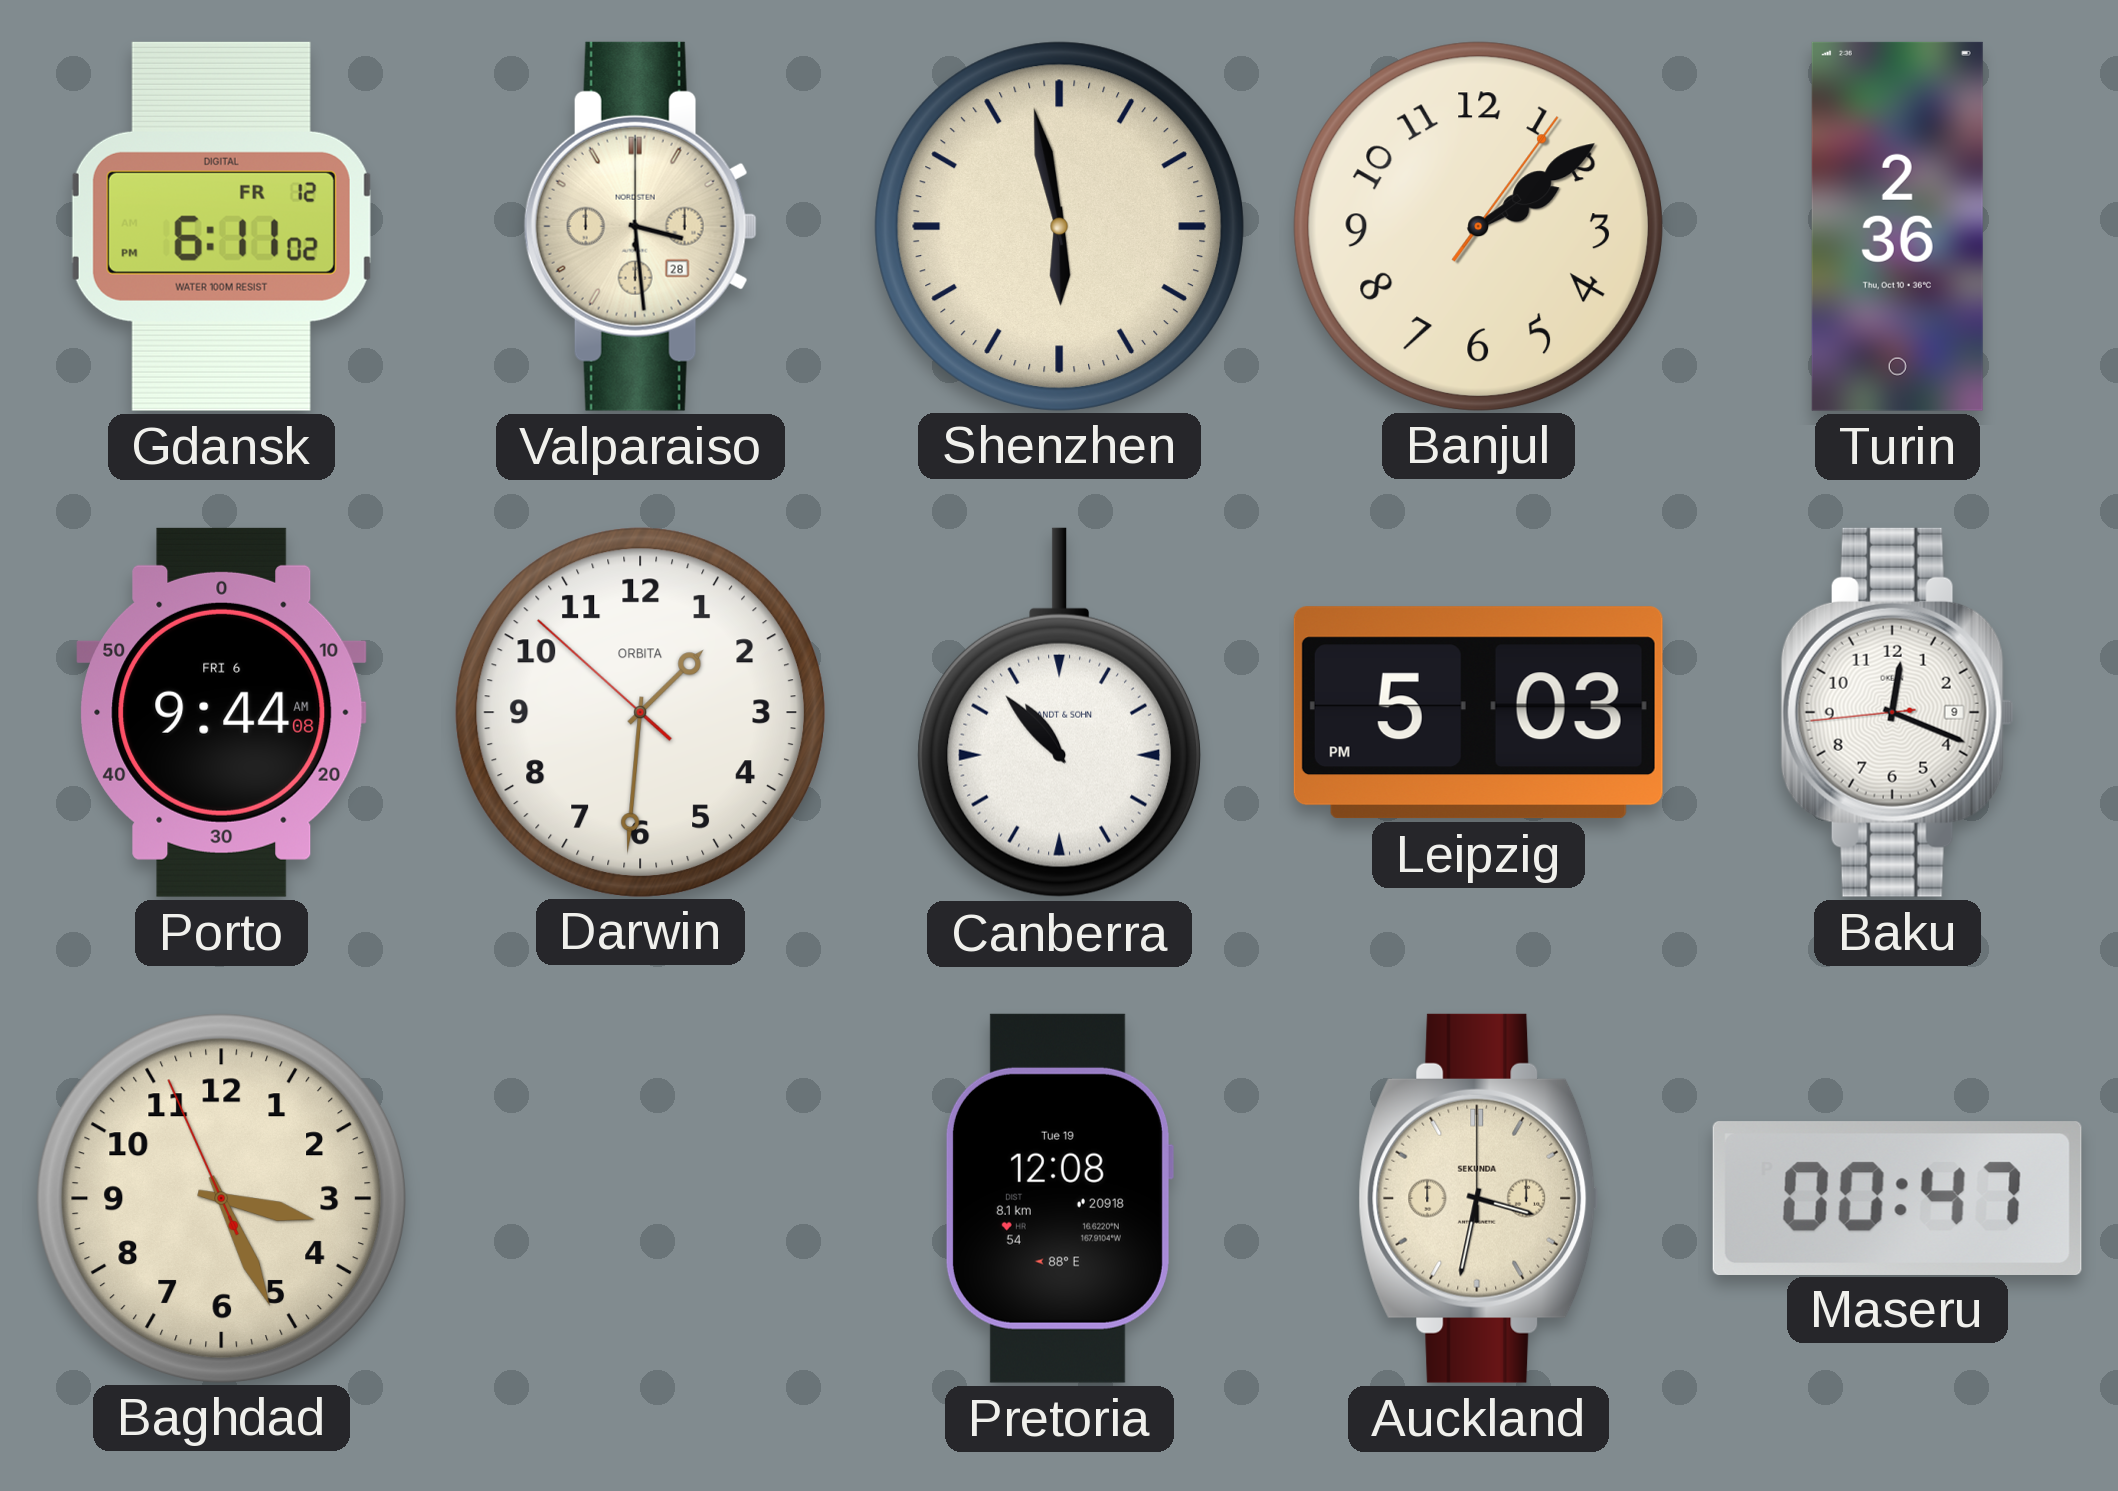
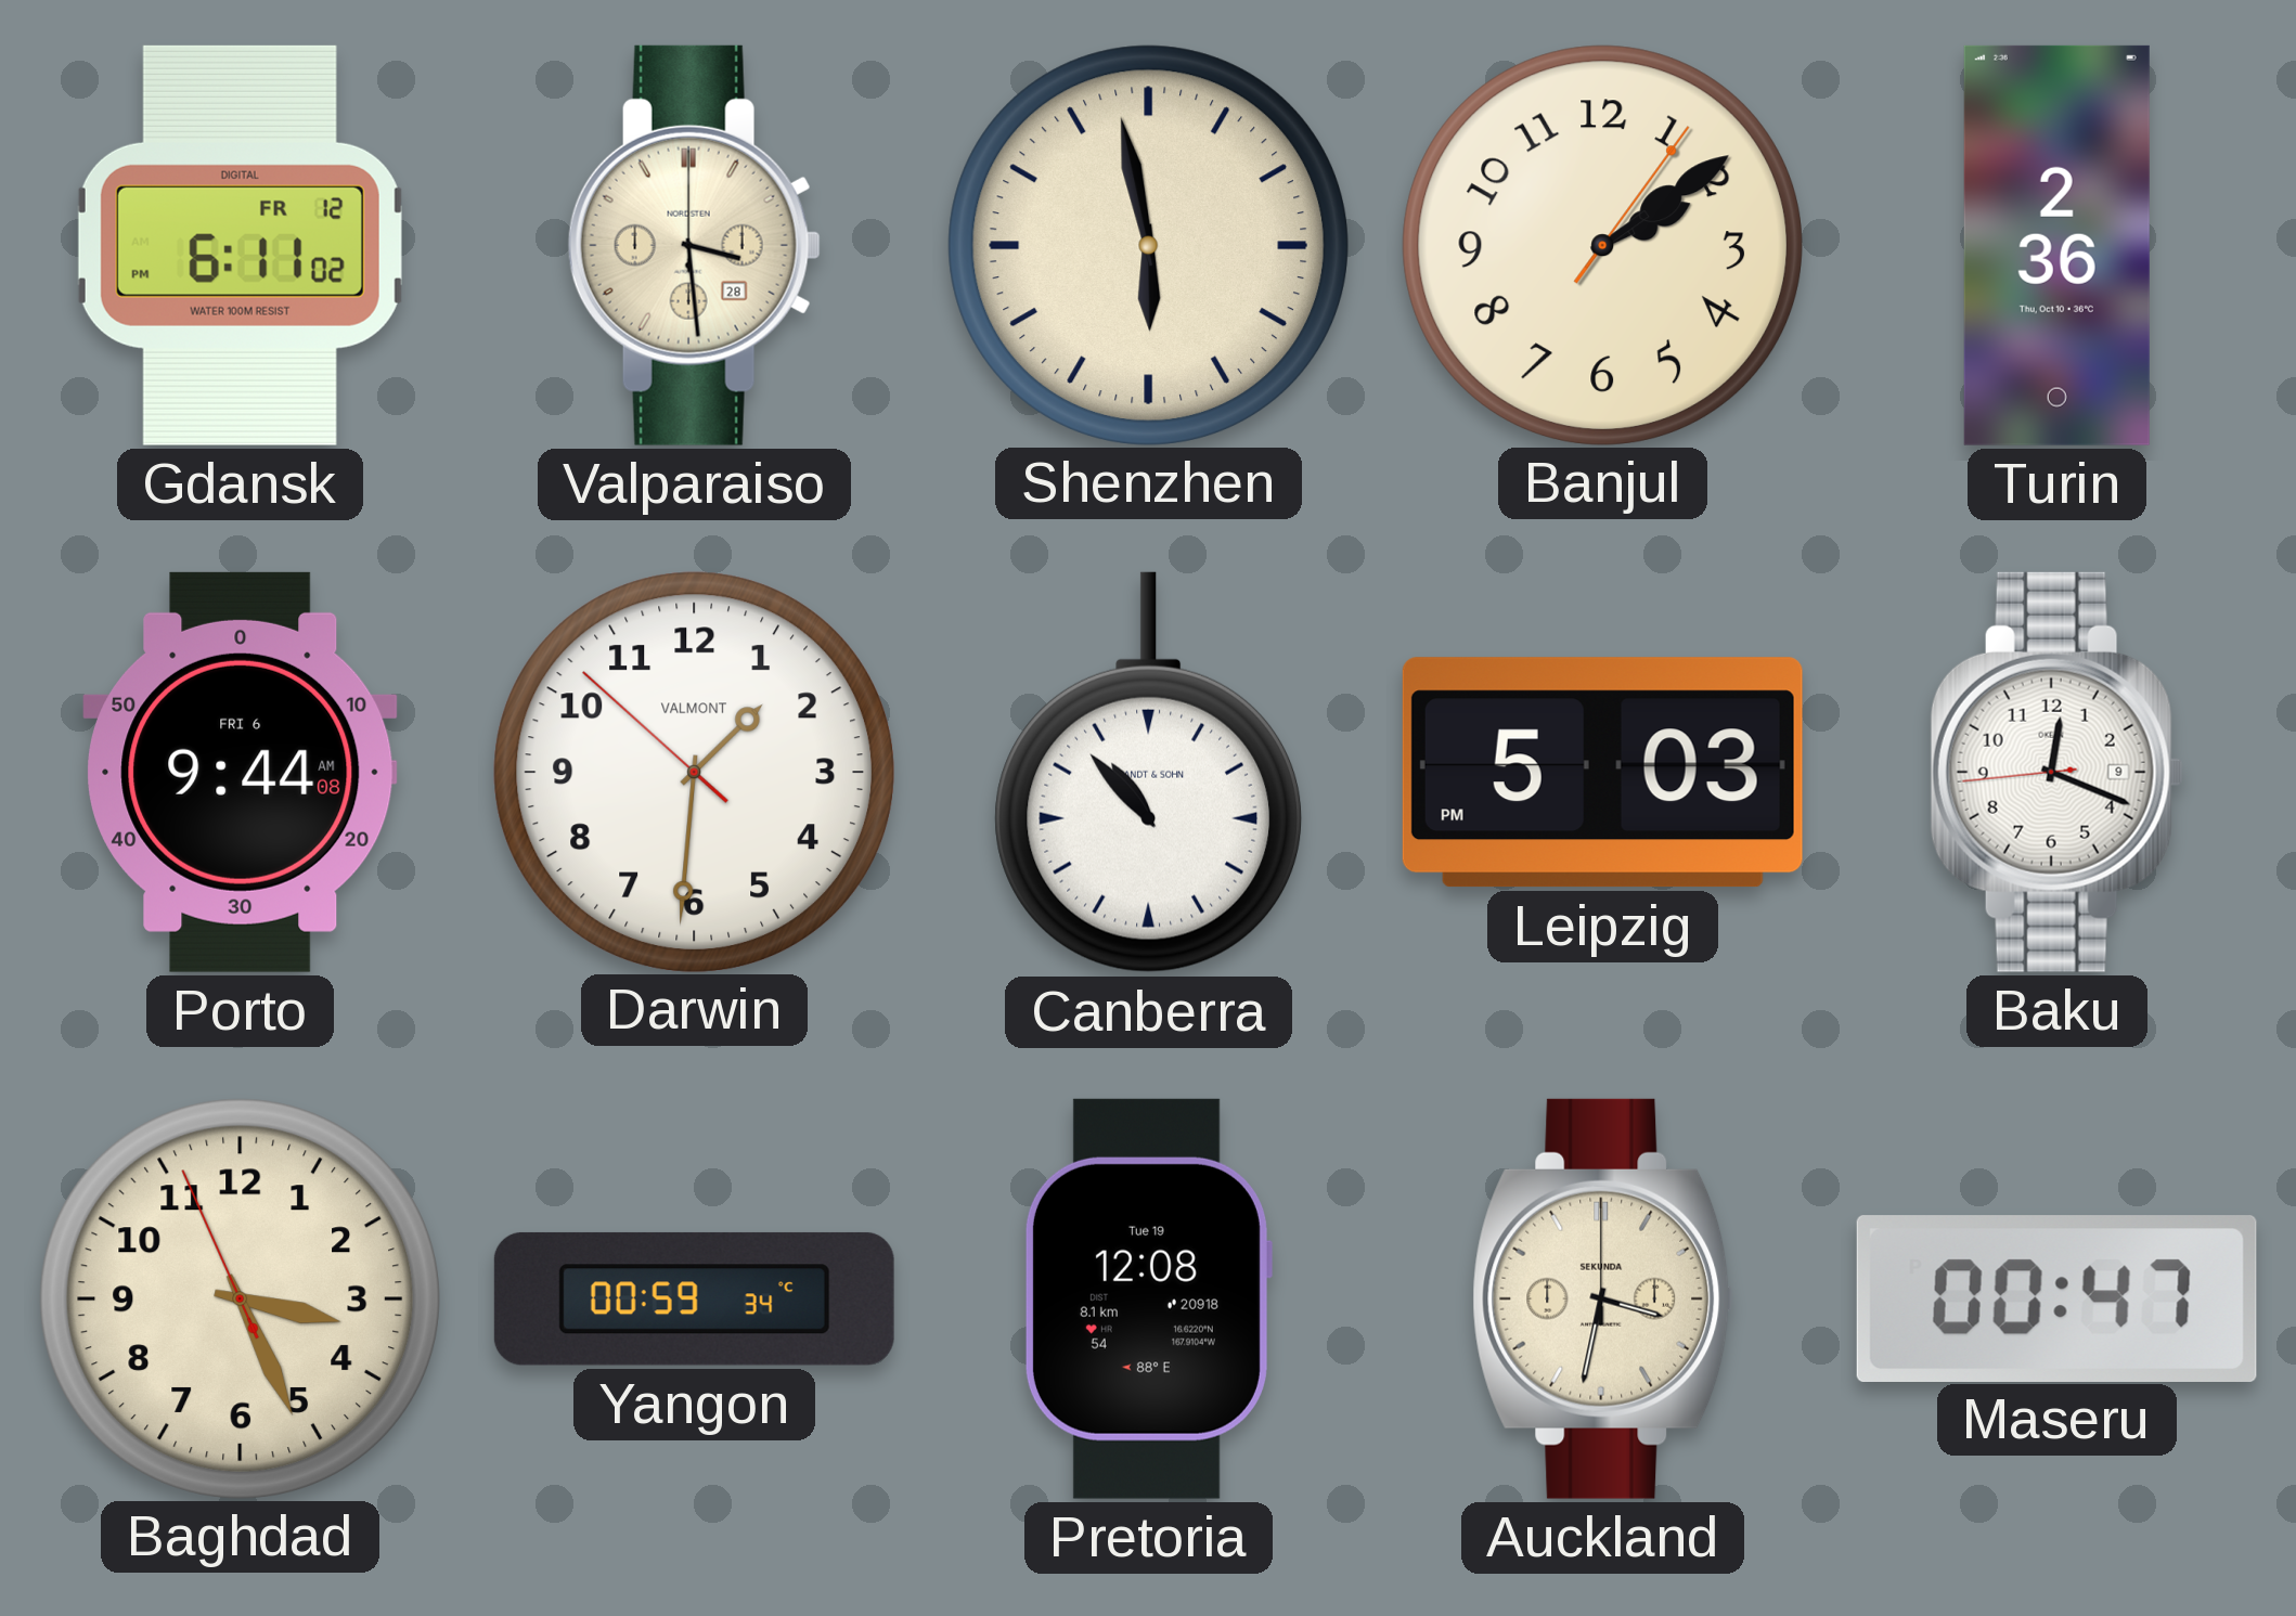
Darwin brand: ORBITA -> VALMONT
Yangon: none -> 00:59
